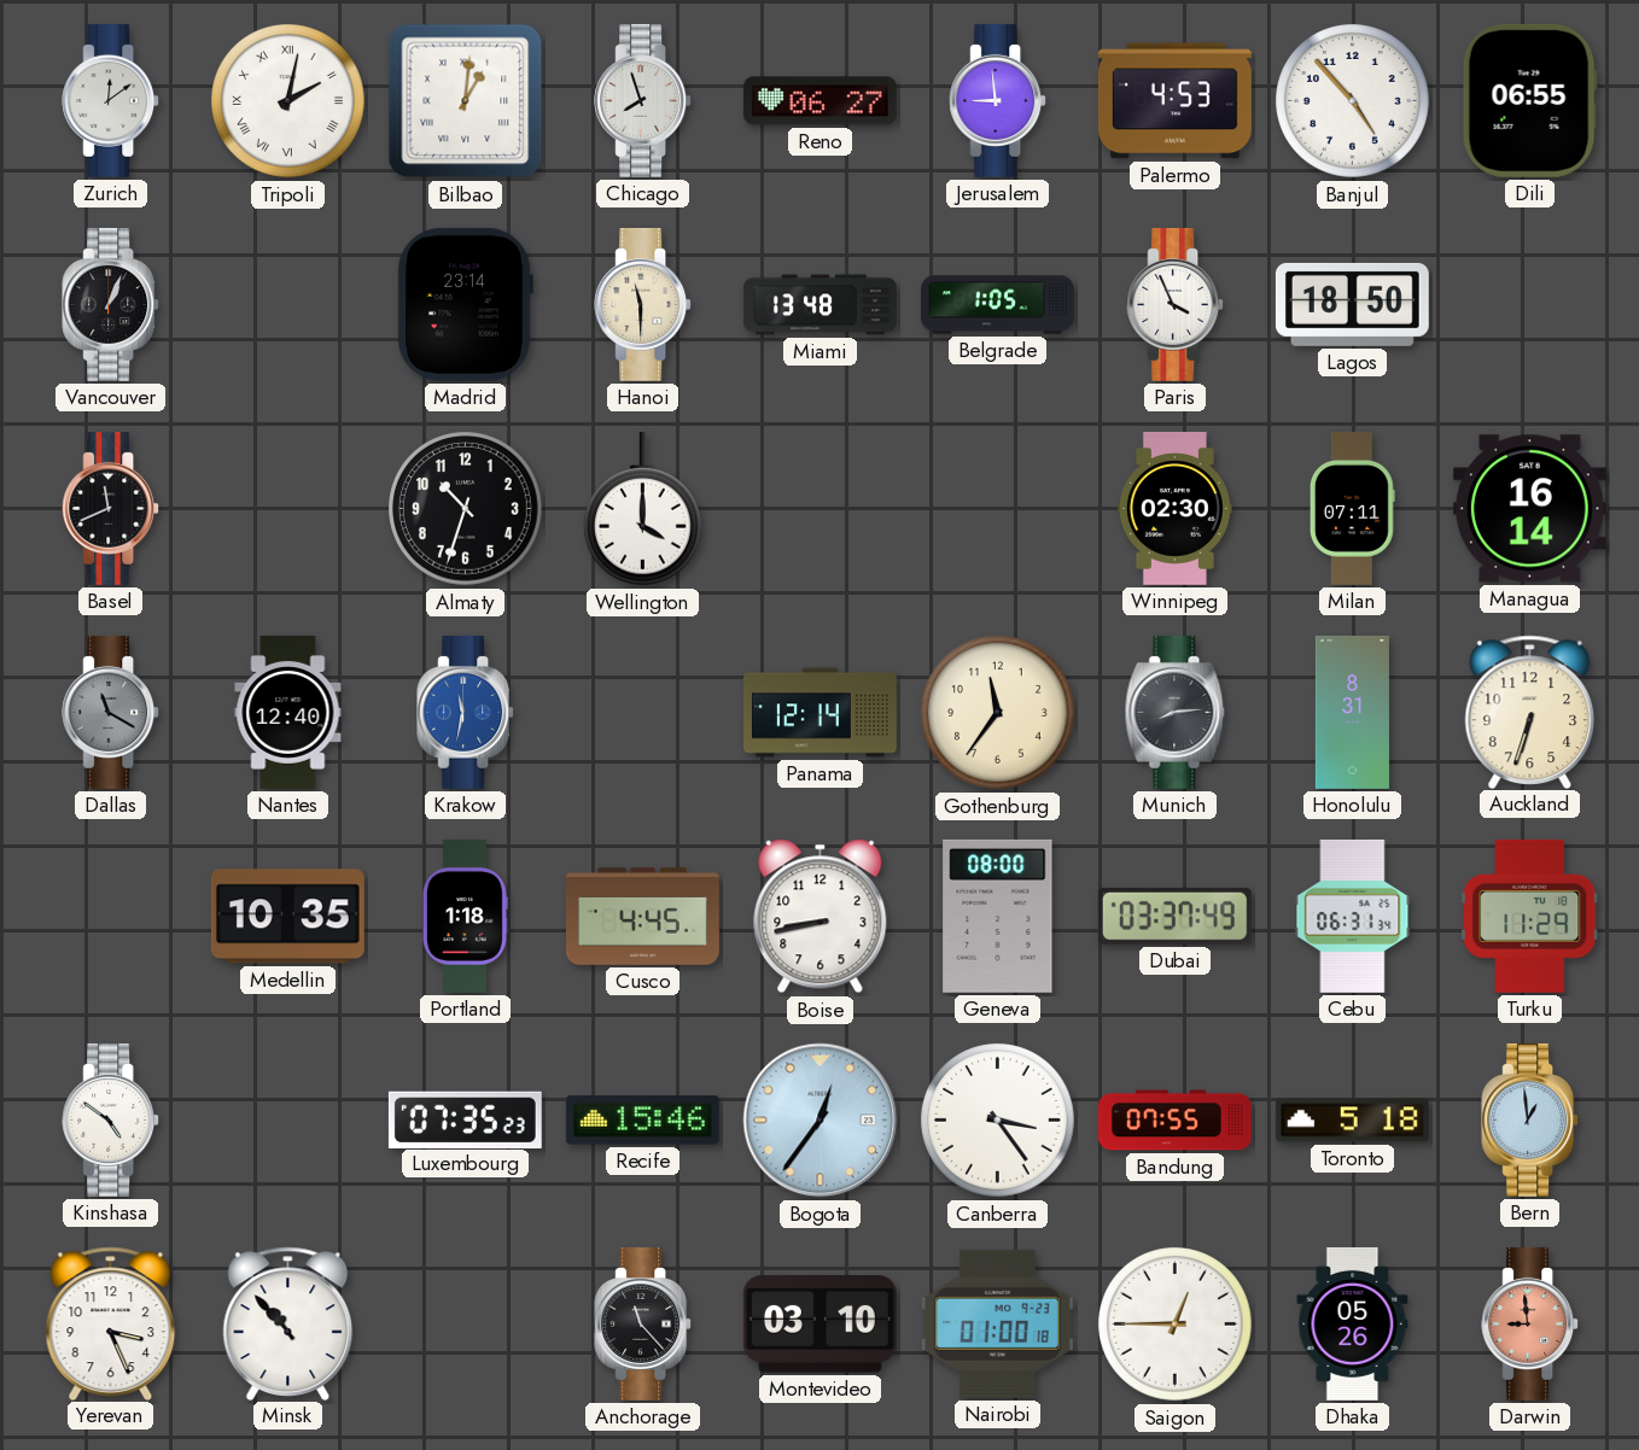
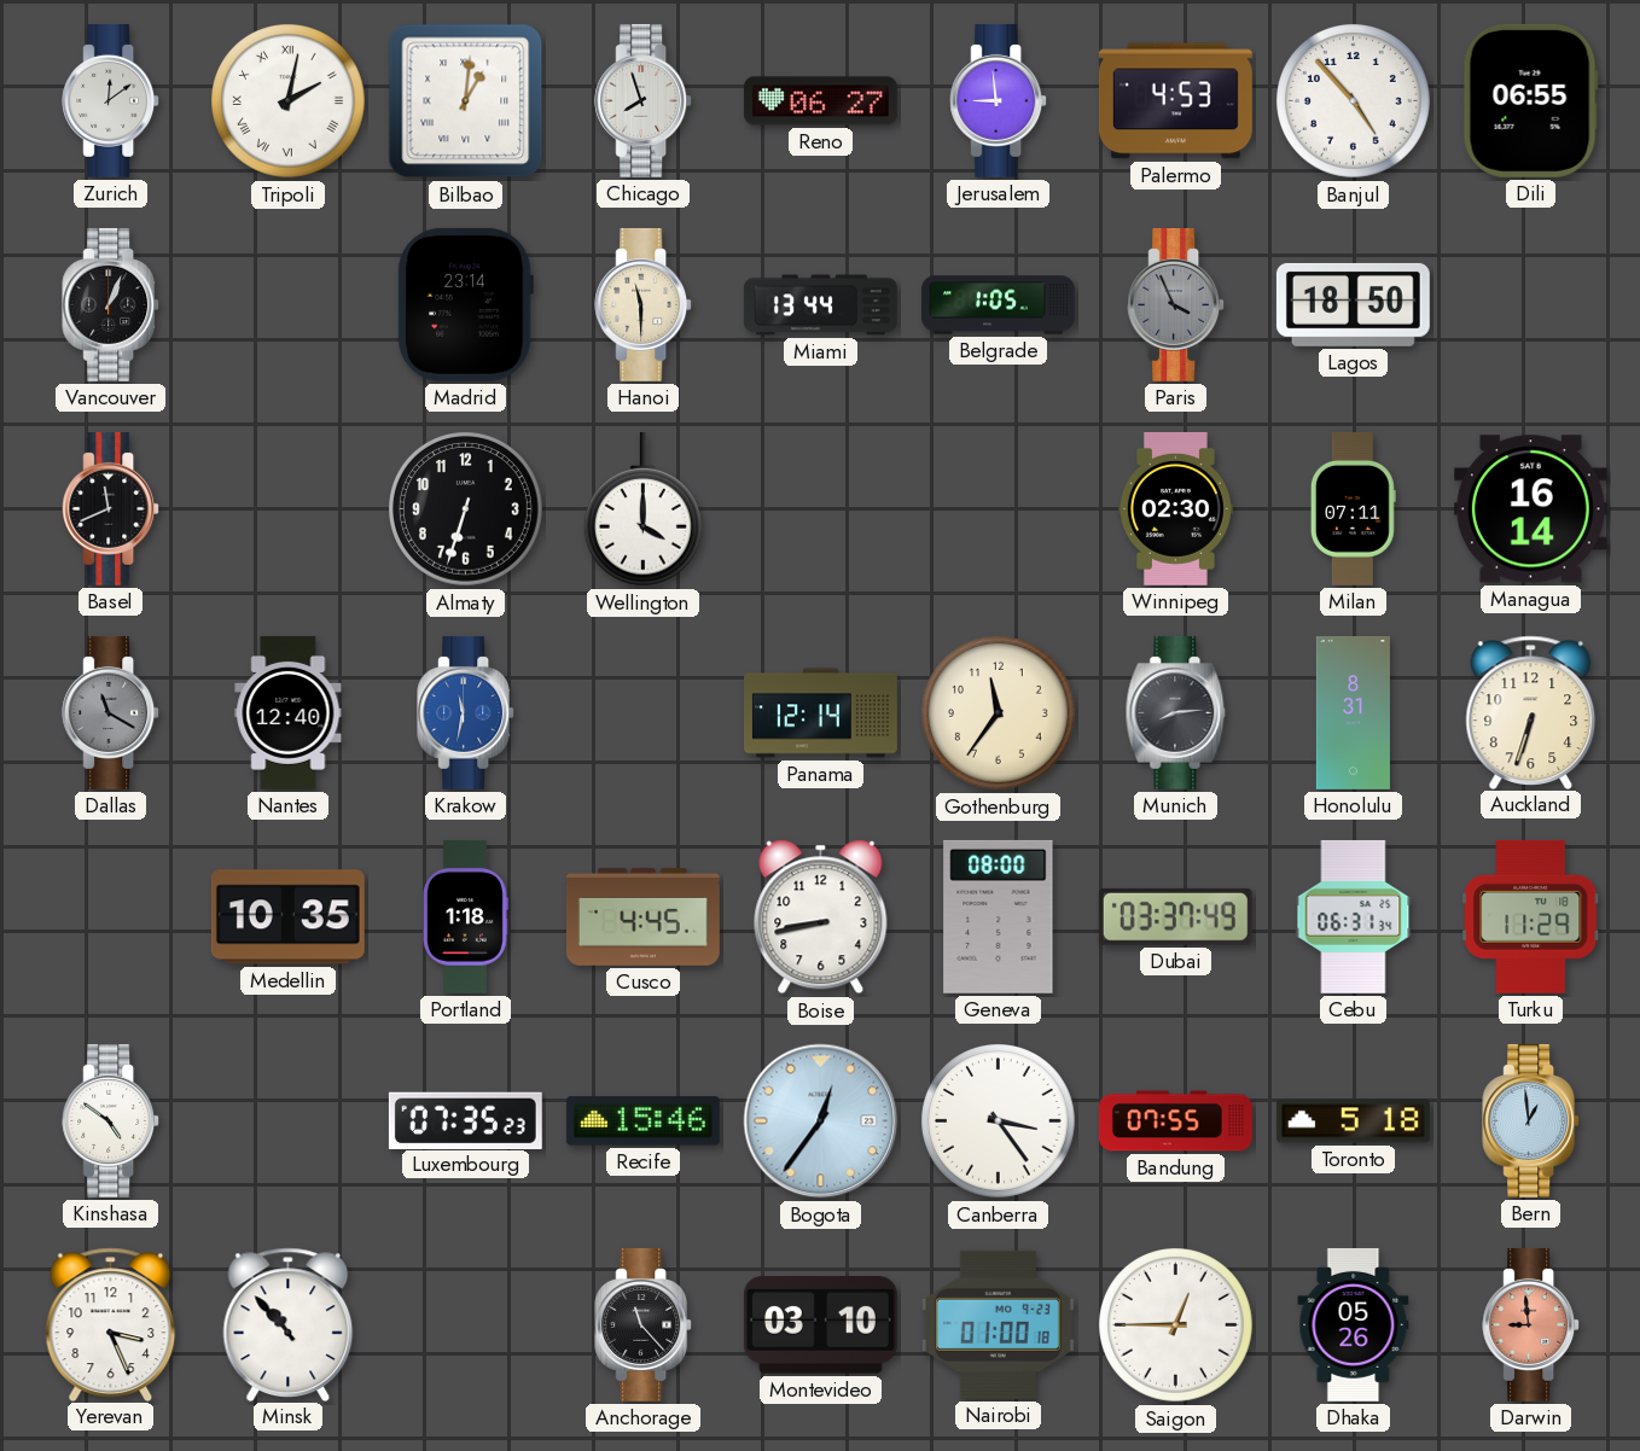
Miami: 13:48 -> 13:44
Paris dial: white -> grey
Almaty: 10:33 -> 6:33
